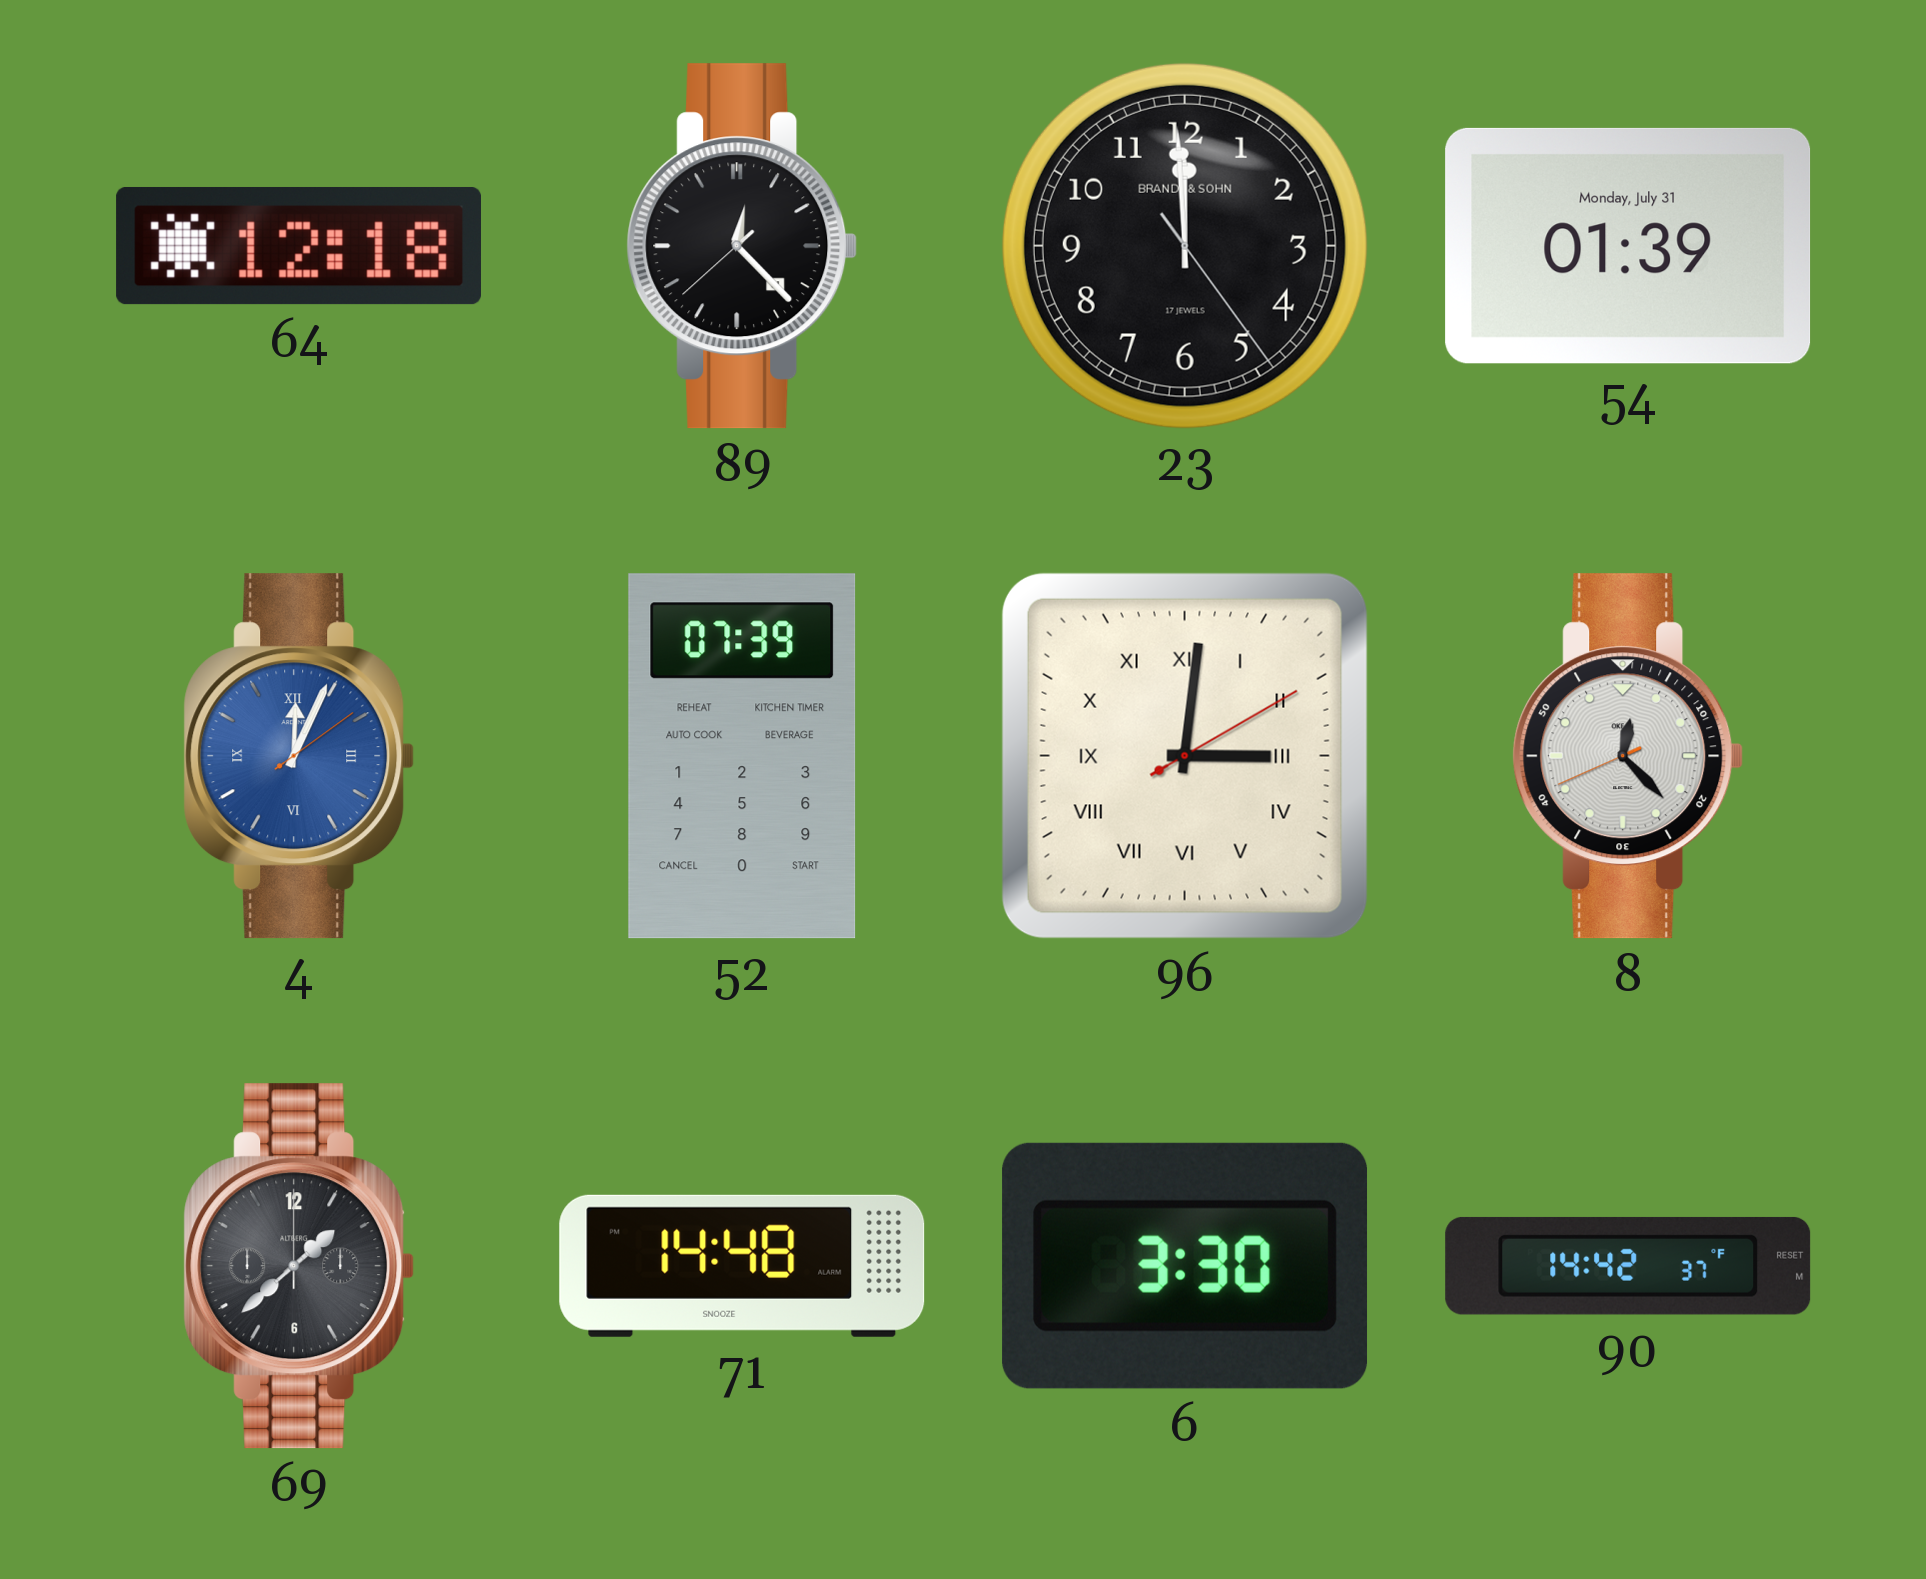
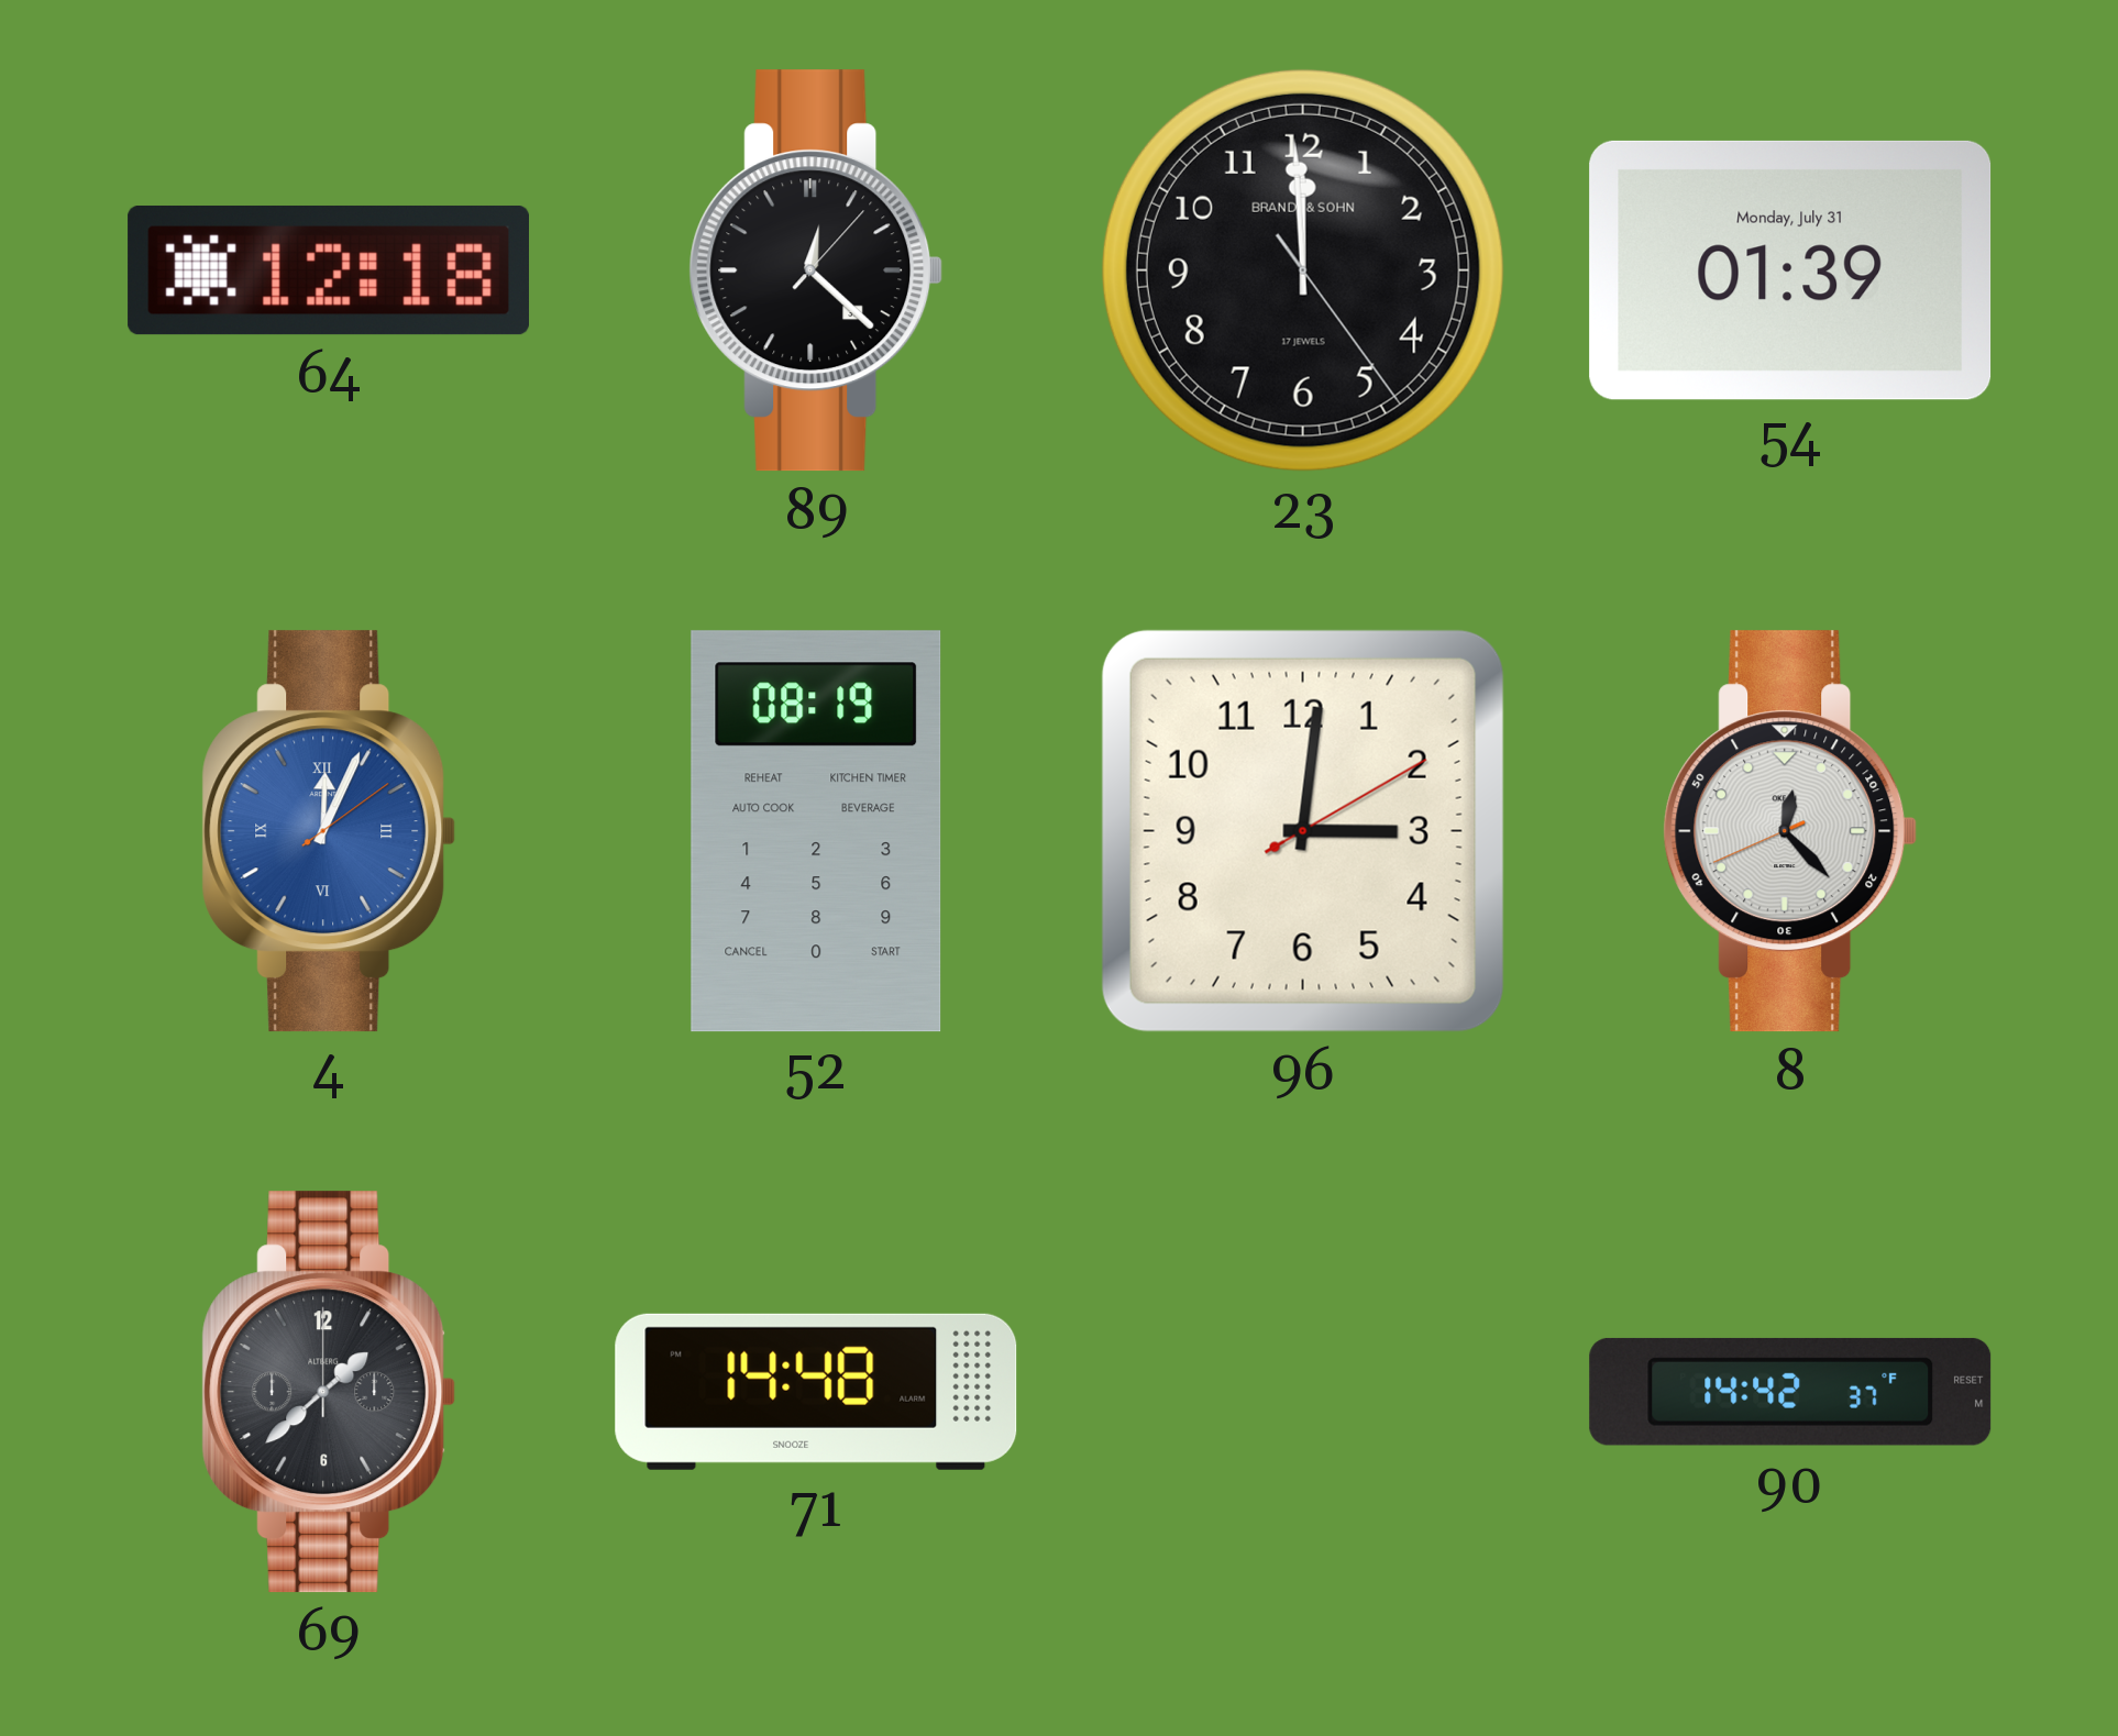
89: 12:22:38 -> 12:22:07
52: 07:39 -> 08:19
96 numerals: Roman -> Arabic
6: 3:30 -> none
